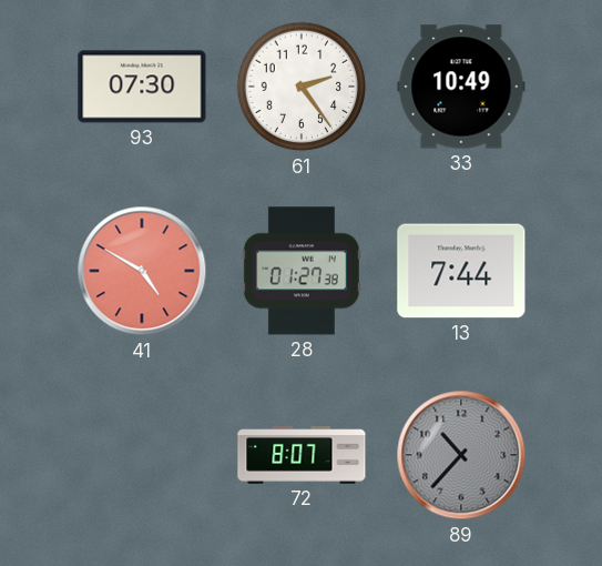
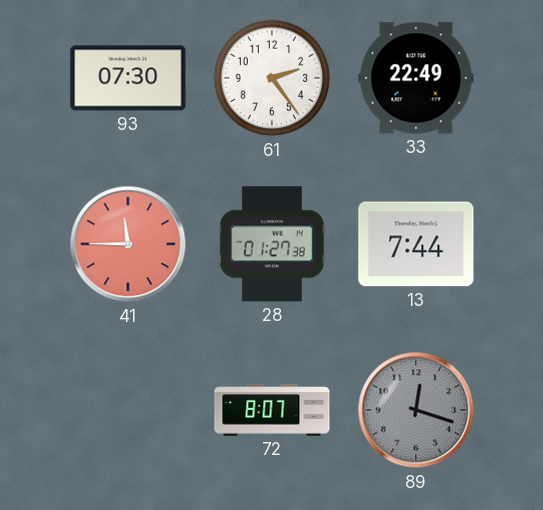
33: 10:49 -> 22:49
41: 4:50 -> 11:45
89: 10:37 -> 12:18
